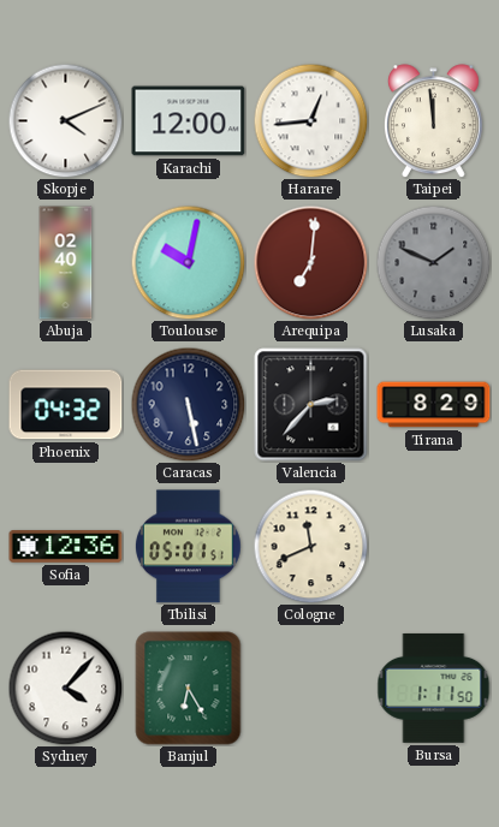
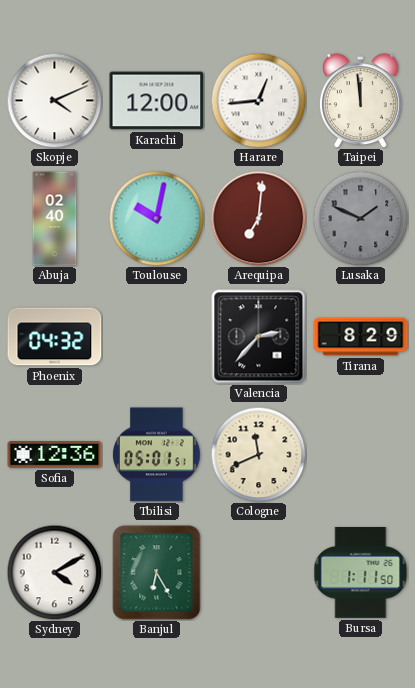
Caracas: 5:28 -> none
Sydney: 4:07 -> 4:10
